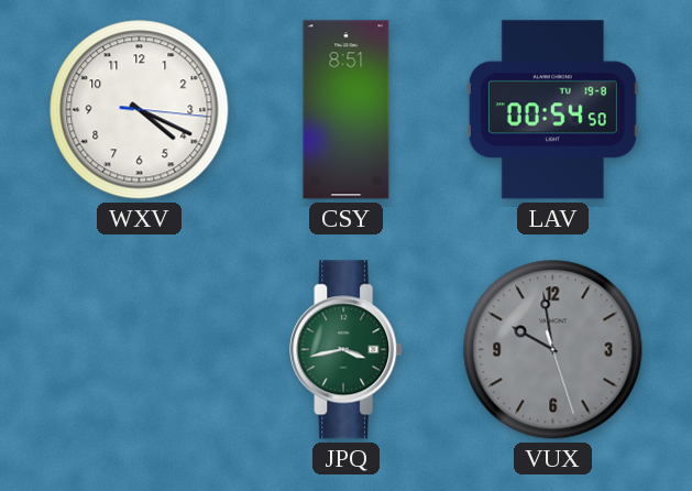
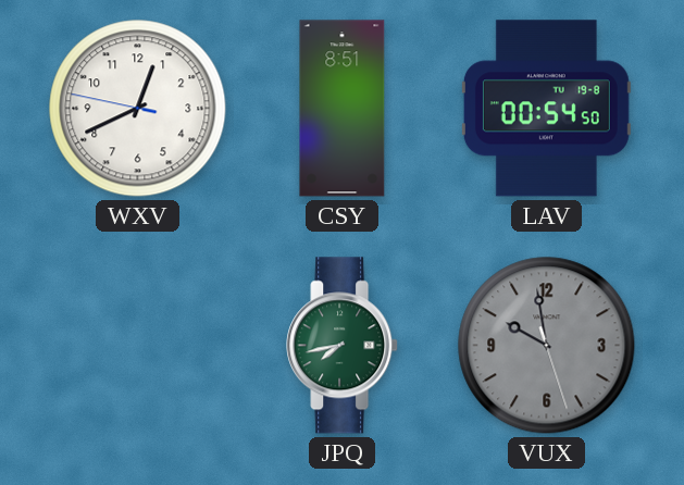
WXV: 4:19 -> 12:40
JPQ: 3:43 -> 7:43
